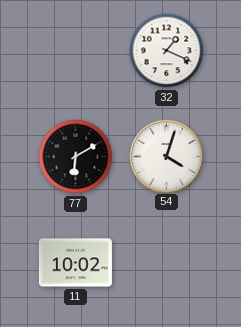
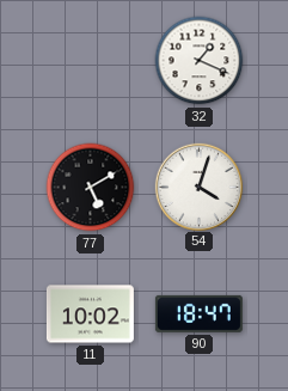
77: 6:10 -> 5:10
90: none -> 18:47
